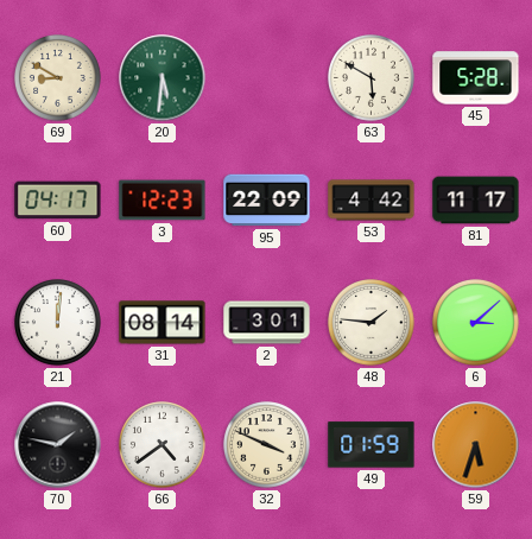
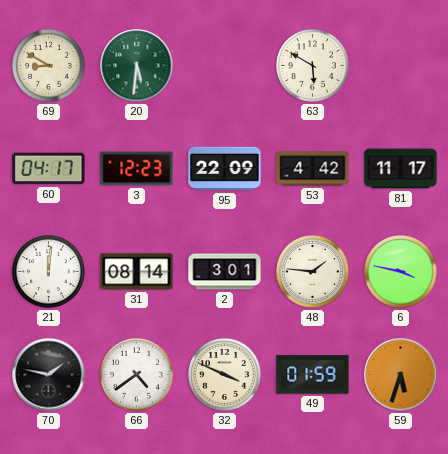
45: 5:28 -> none
6: 3:08 -> 3:47
